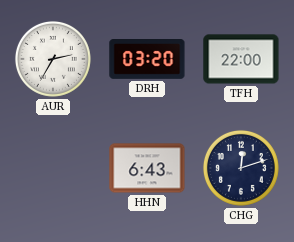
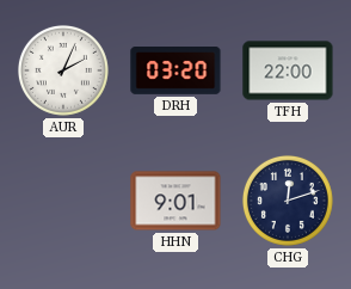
AUR: 2:35 -> 2:04
HHN: 6:43 -> 9:01
